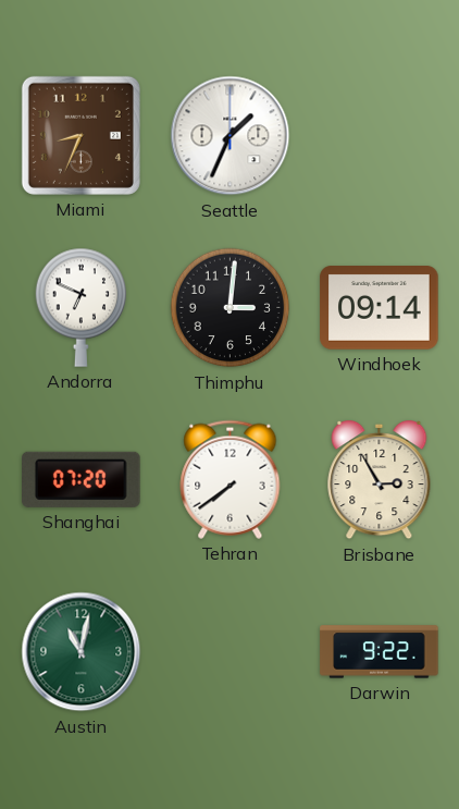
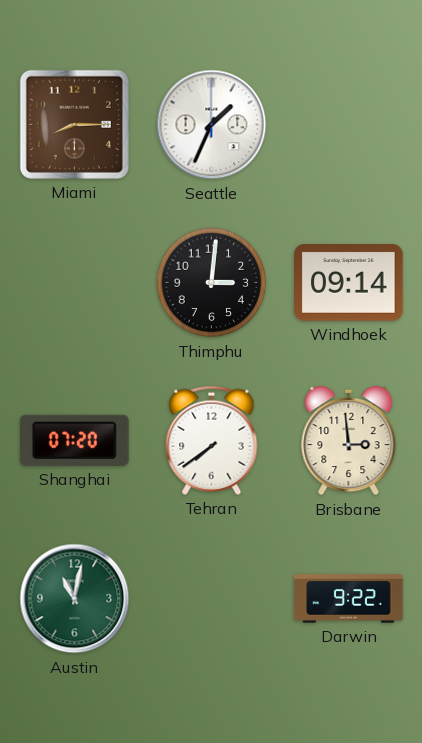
Miami: 8:34 -> 8:15
Andorra: 6:49 -> none
Brisbane: 2:55 -> 2:59
